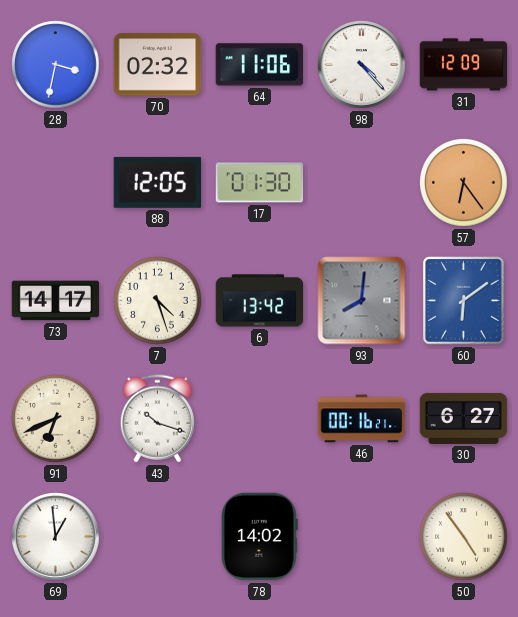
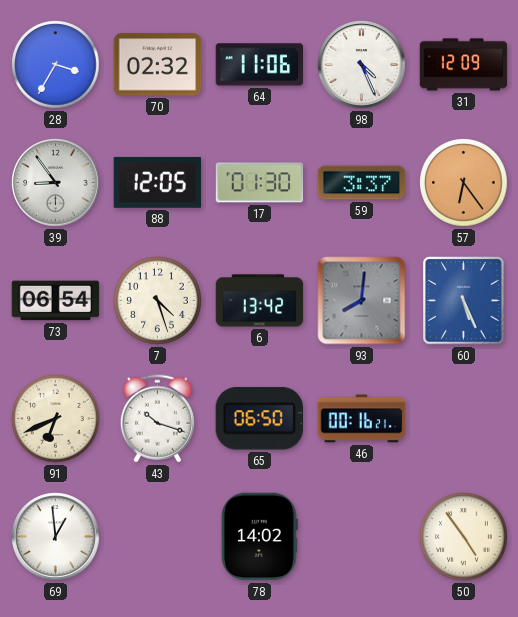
28: 3:32 -> 3:35
98: 4:23 -> 4:26
39: none -> 8:54
59: none -> 3:37
73: 14:17 -> 06:54
60: 6:09 -> 5:26
65: none -> 06:50
30: 6:27 -> none
